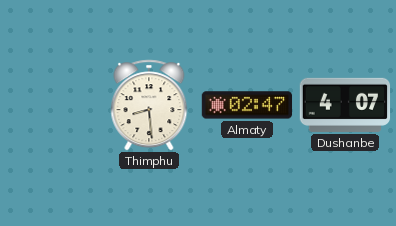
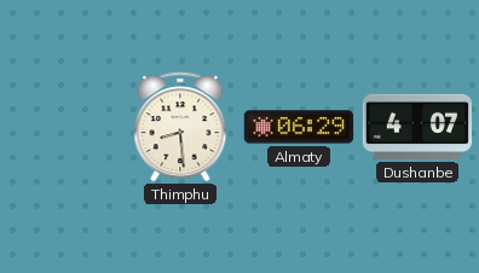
Almaty: 02:47 -> 06:29
